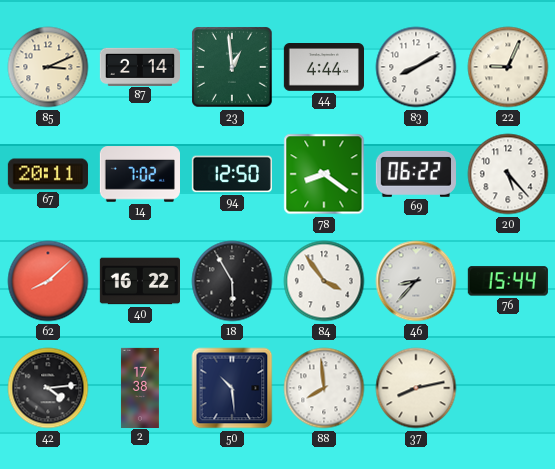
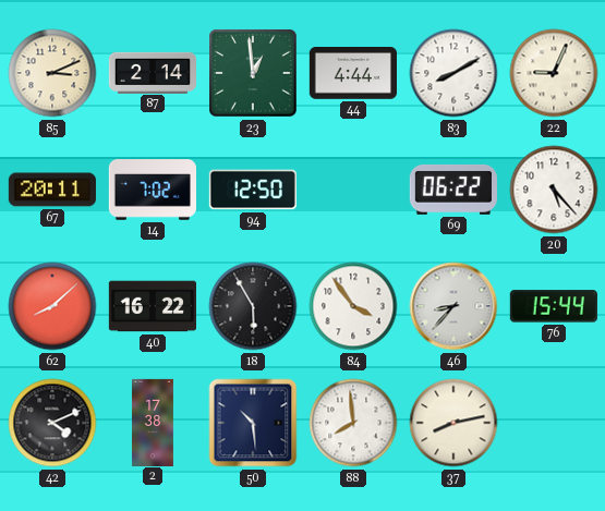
78: 8:21 -> none
42: 4:14 -> 4:11
